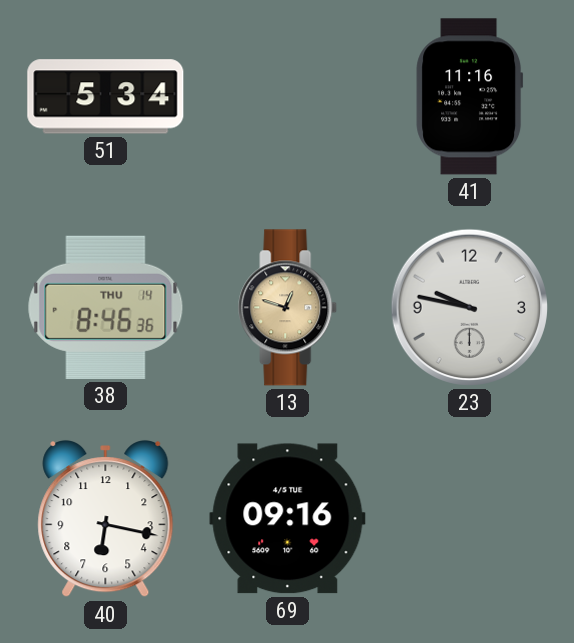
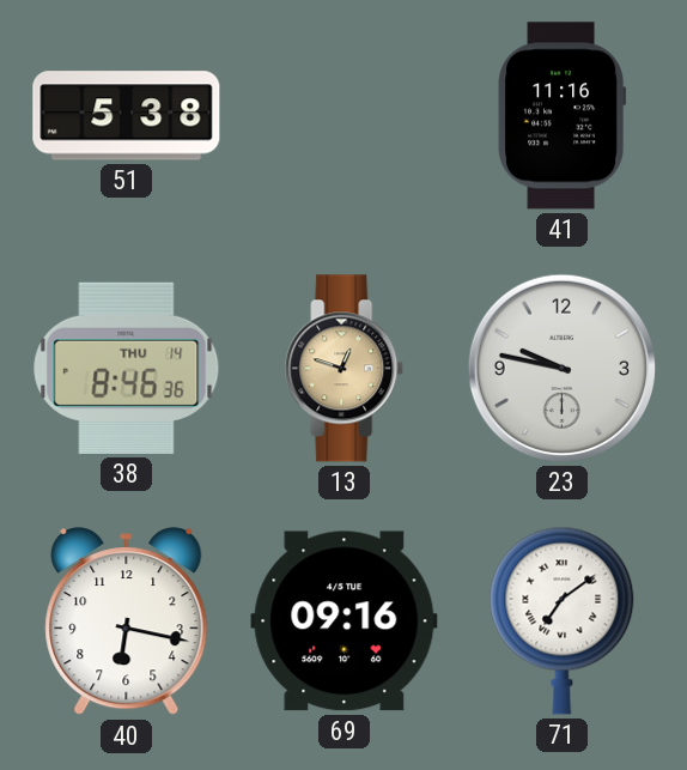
51: 5:34 -> 5:38
71: none -> 7:09
